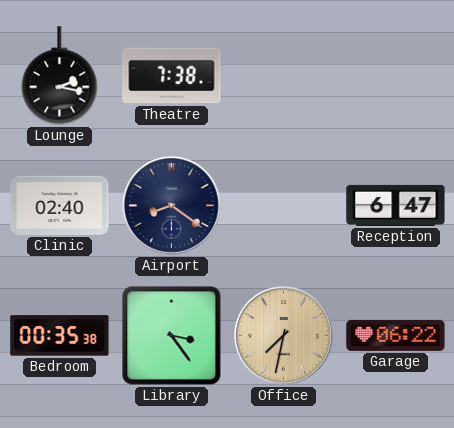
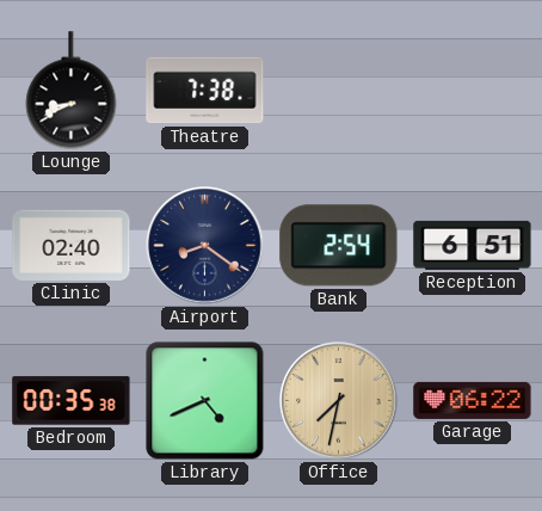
Lounge: 2:17 -> 8:41
Bank: none -> 2:54
Reception: 6:47 -> 6:51
Library: 3:24 -> 4:41
